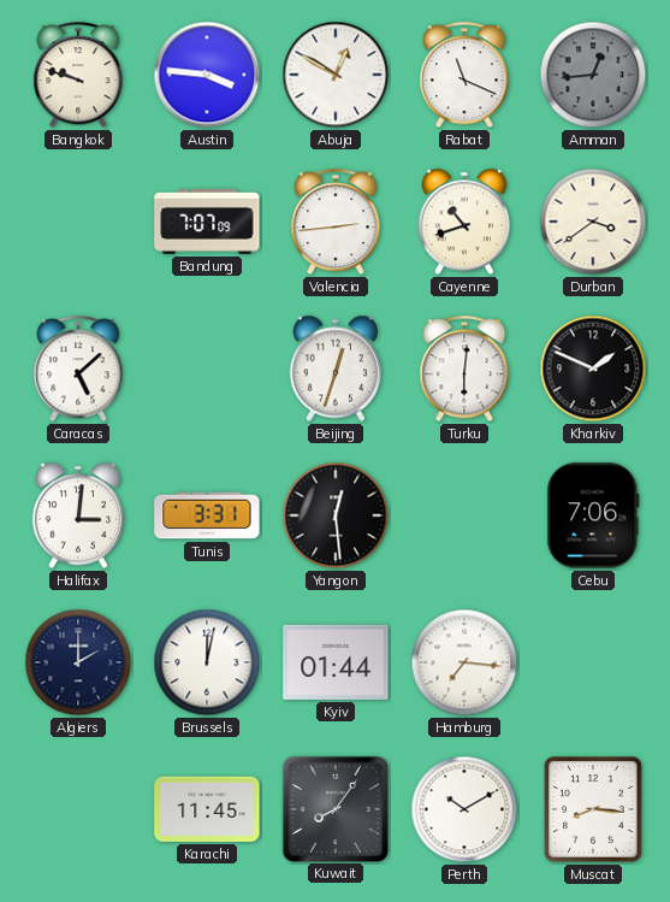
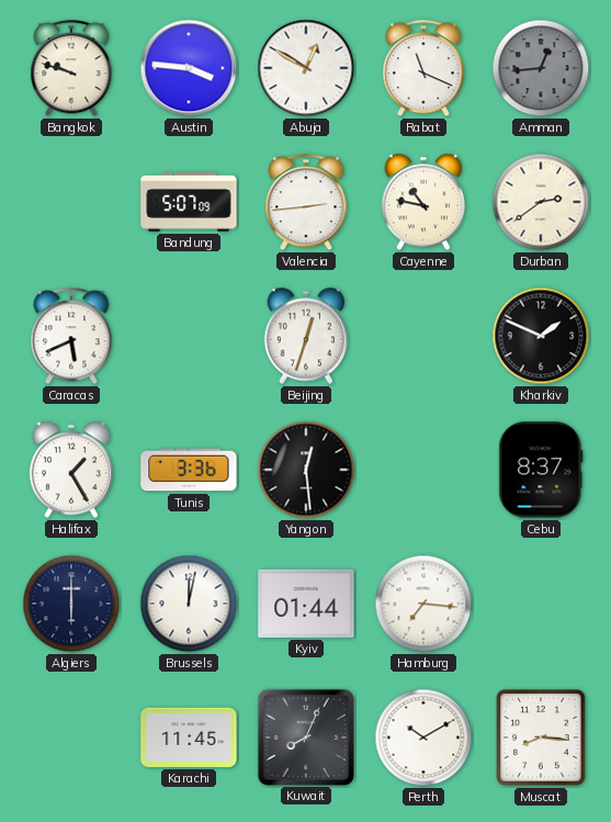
Bandung: 7:07 -> 5:07
Cayenne: 10:42 -> 10:47
Durban: 3:39 -> 2:39
Caracas: 5:08 -> 5:41
Turku: 6:01 -> none
Halifax: 3:01 -> 1:25
Tunis: 3:31 -> 3:36
Cebu: 7:06 -> 8:37
Algiers: 2:00 -> 6:00
Kuwait: 8:06 -> 8:04
